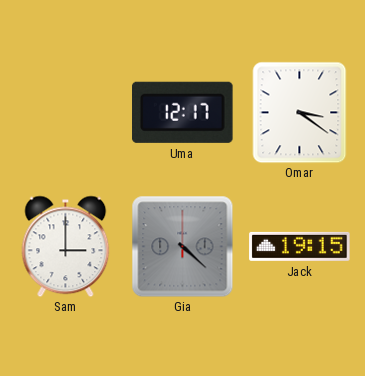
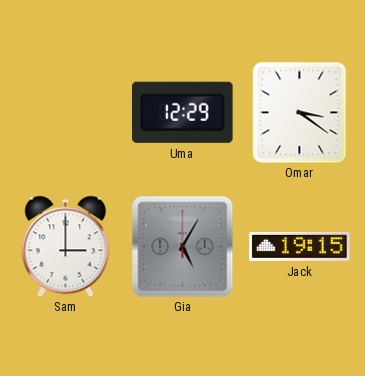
Uma: 12:17 -> 12:29
Gia: 4:22 -> 5:05
